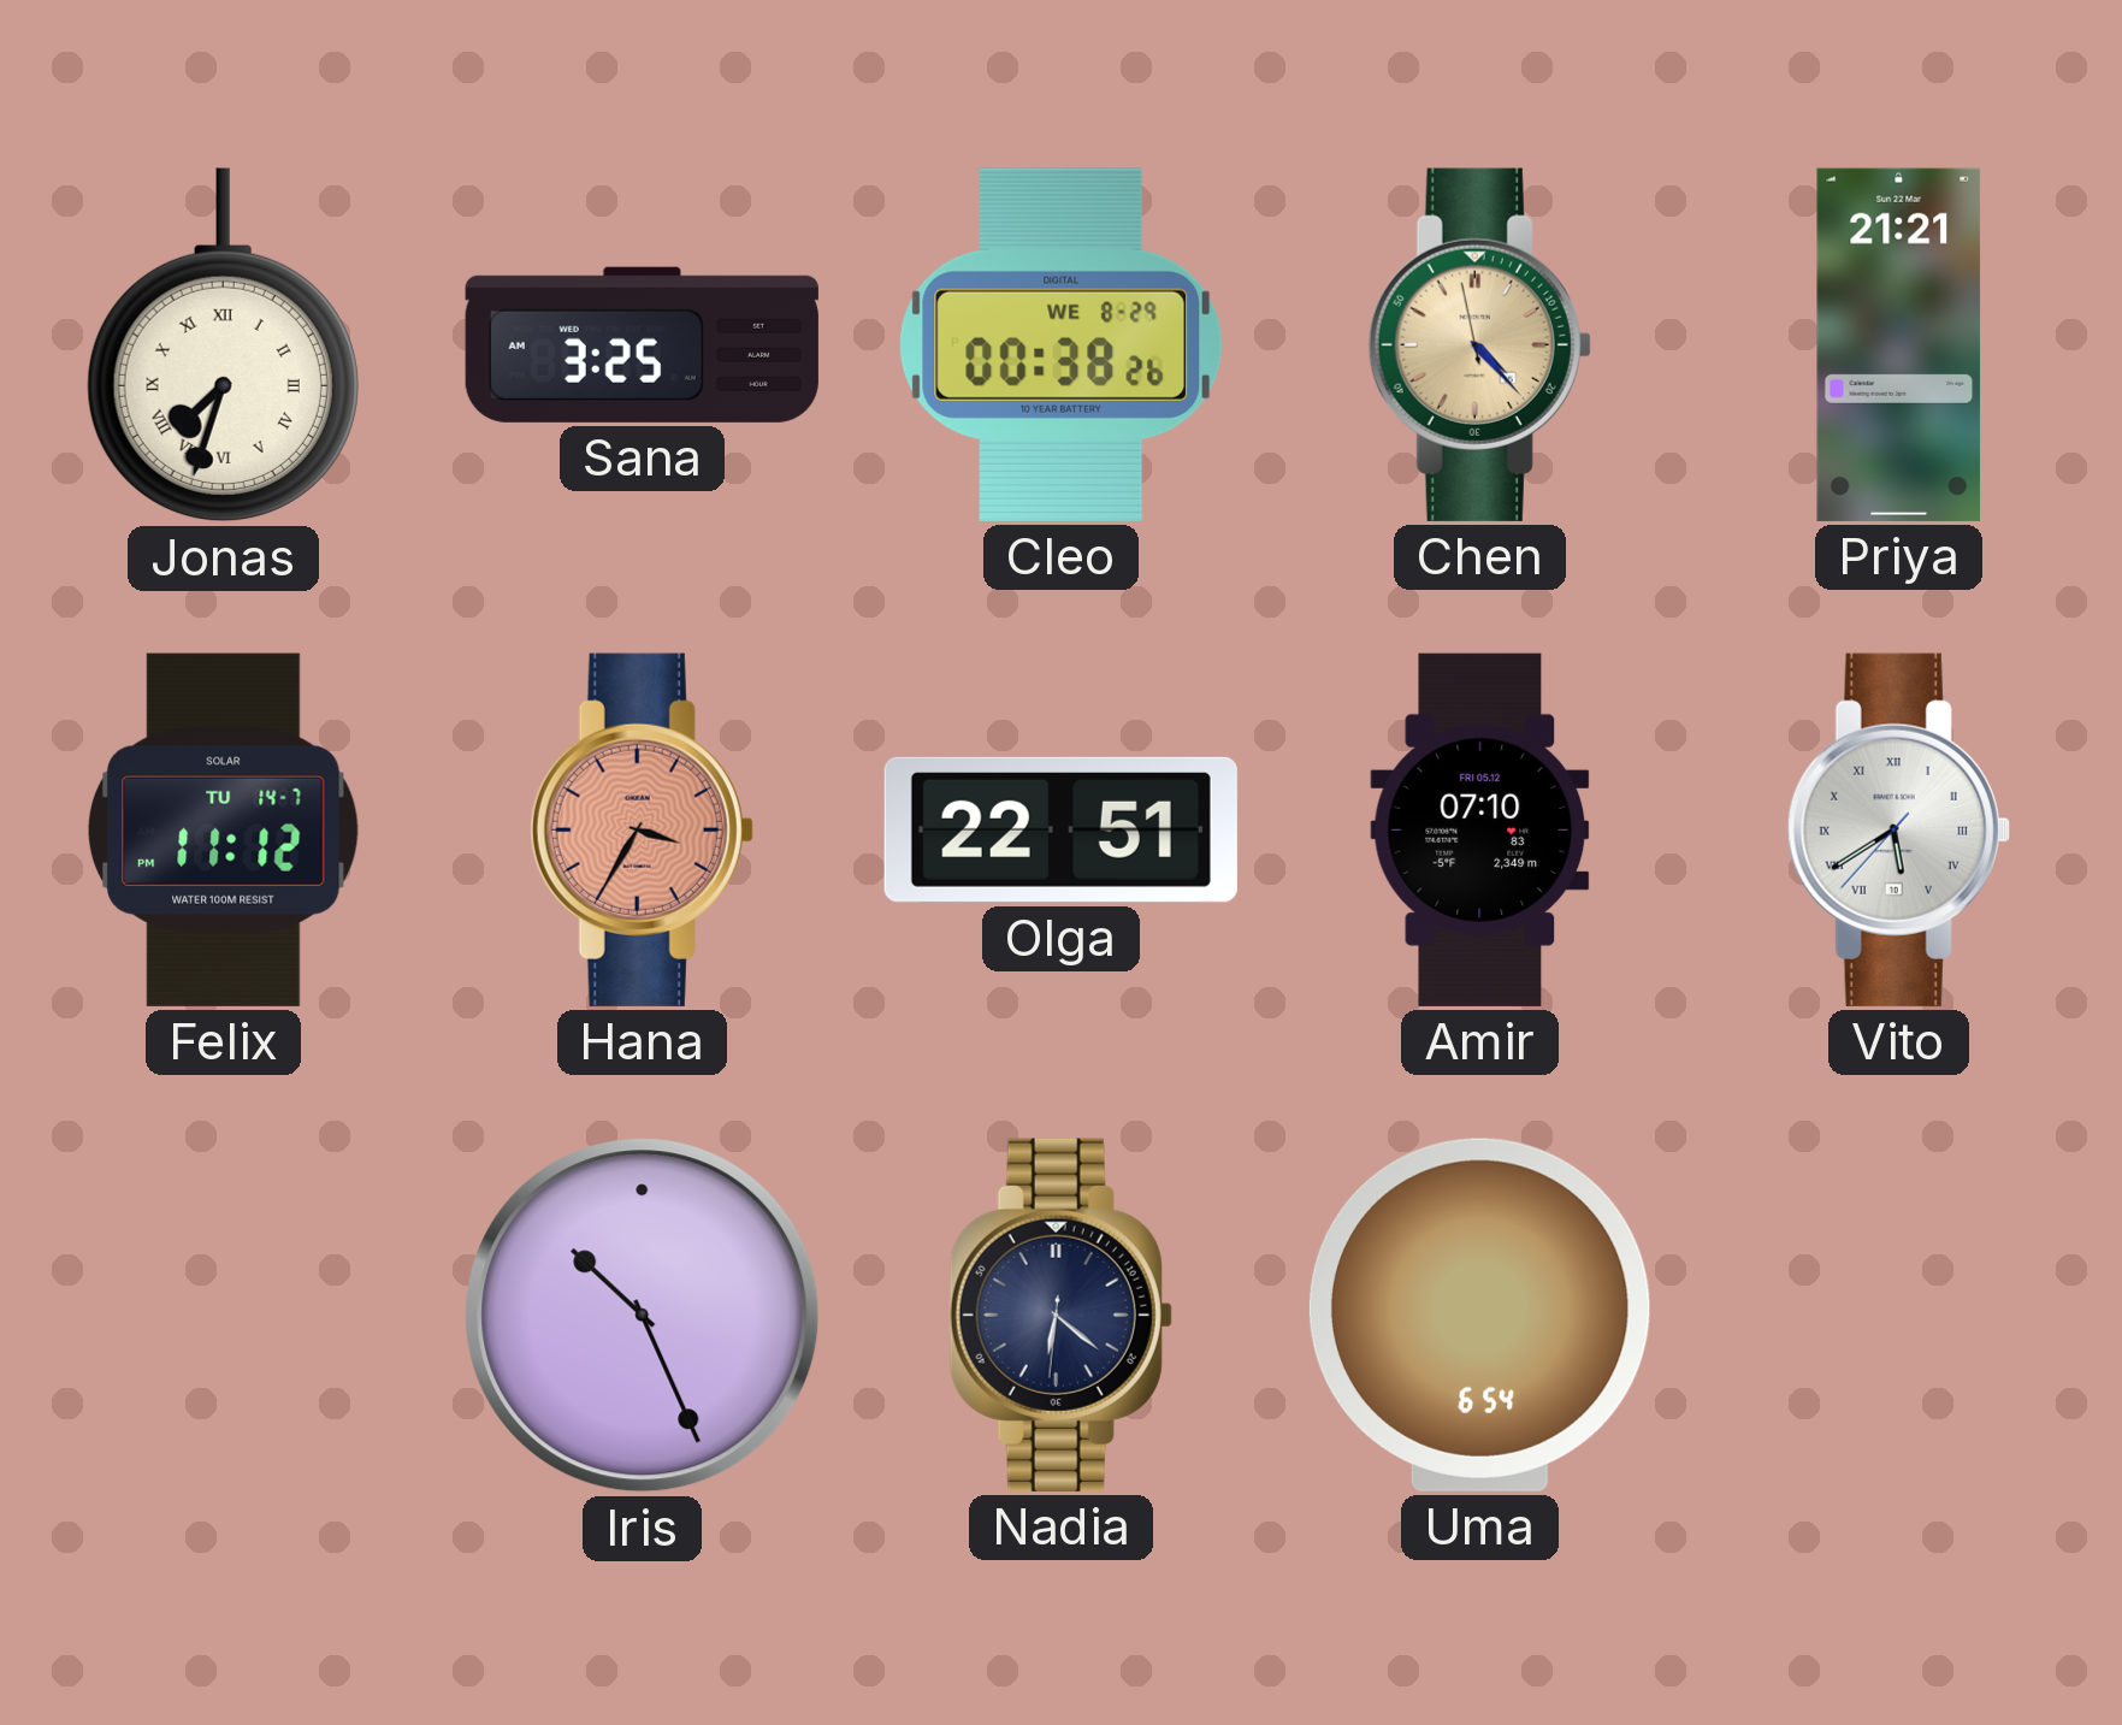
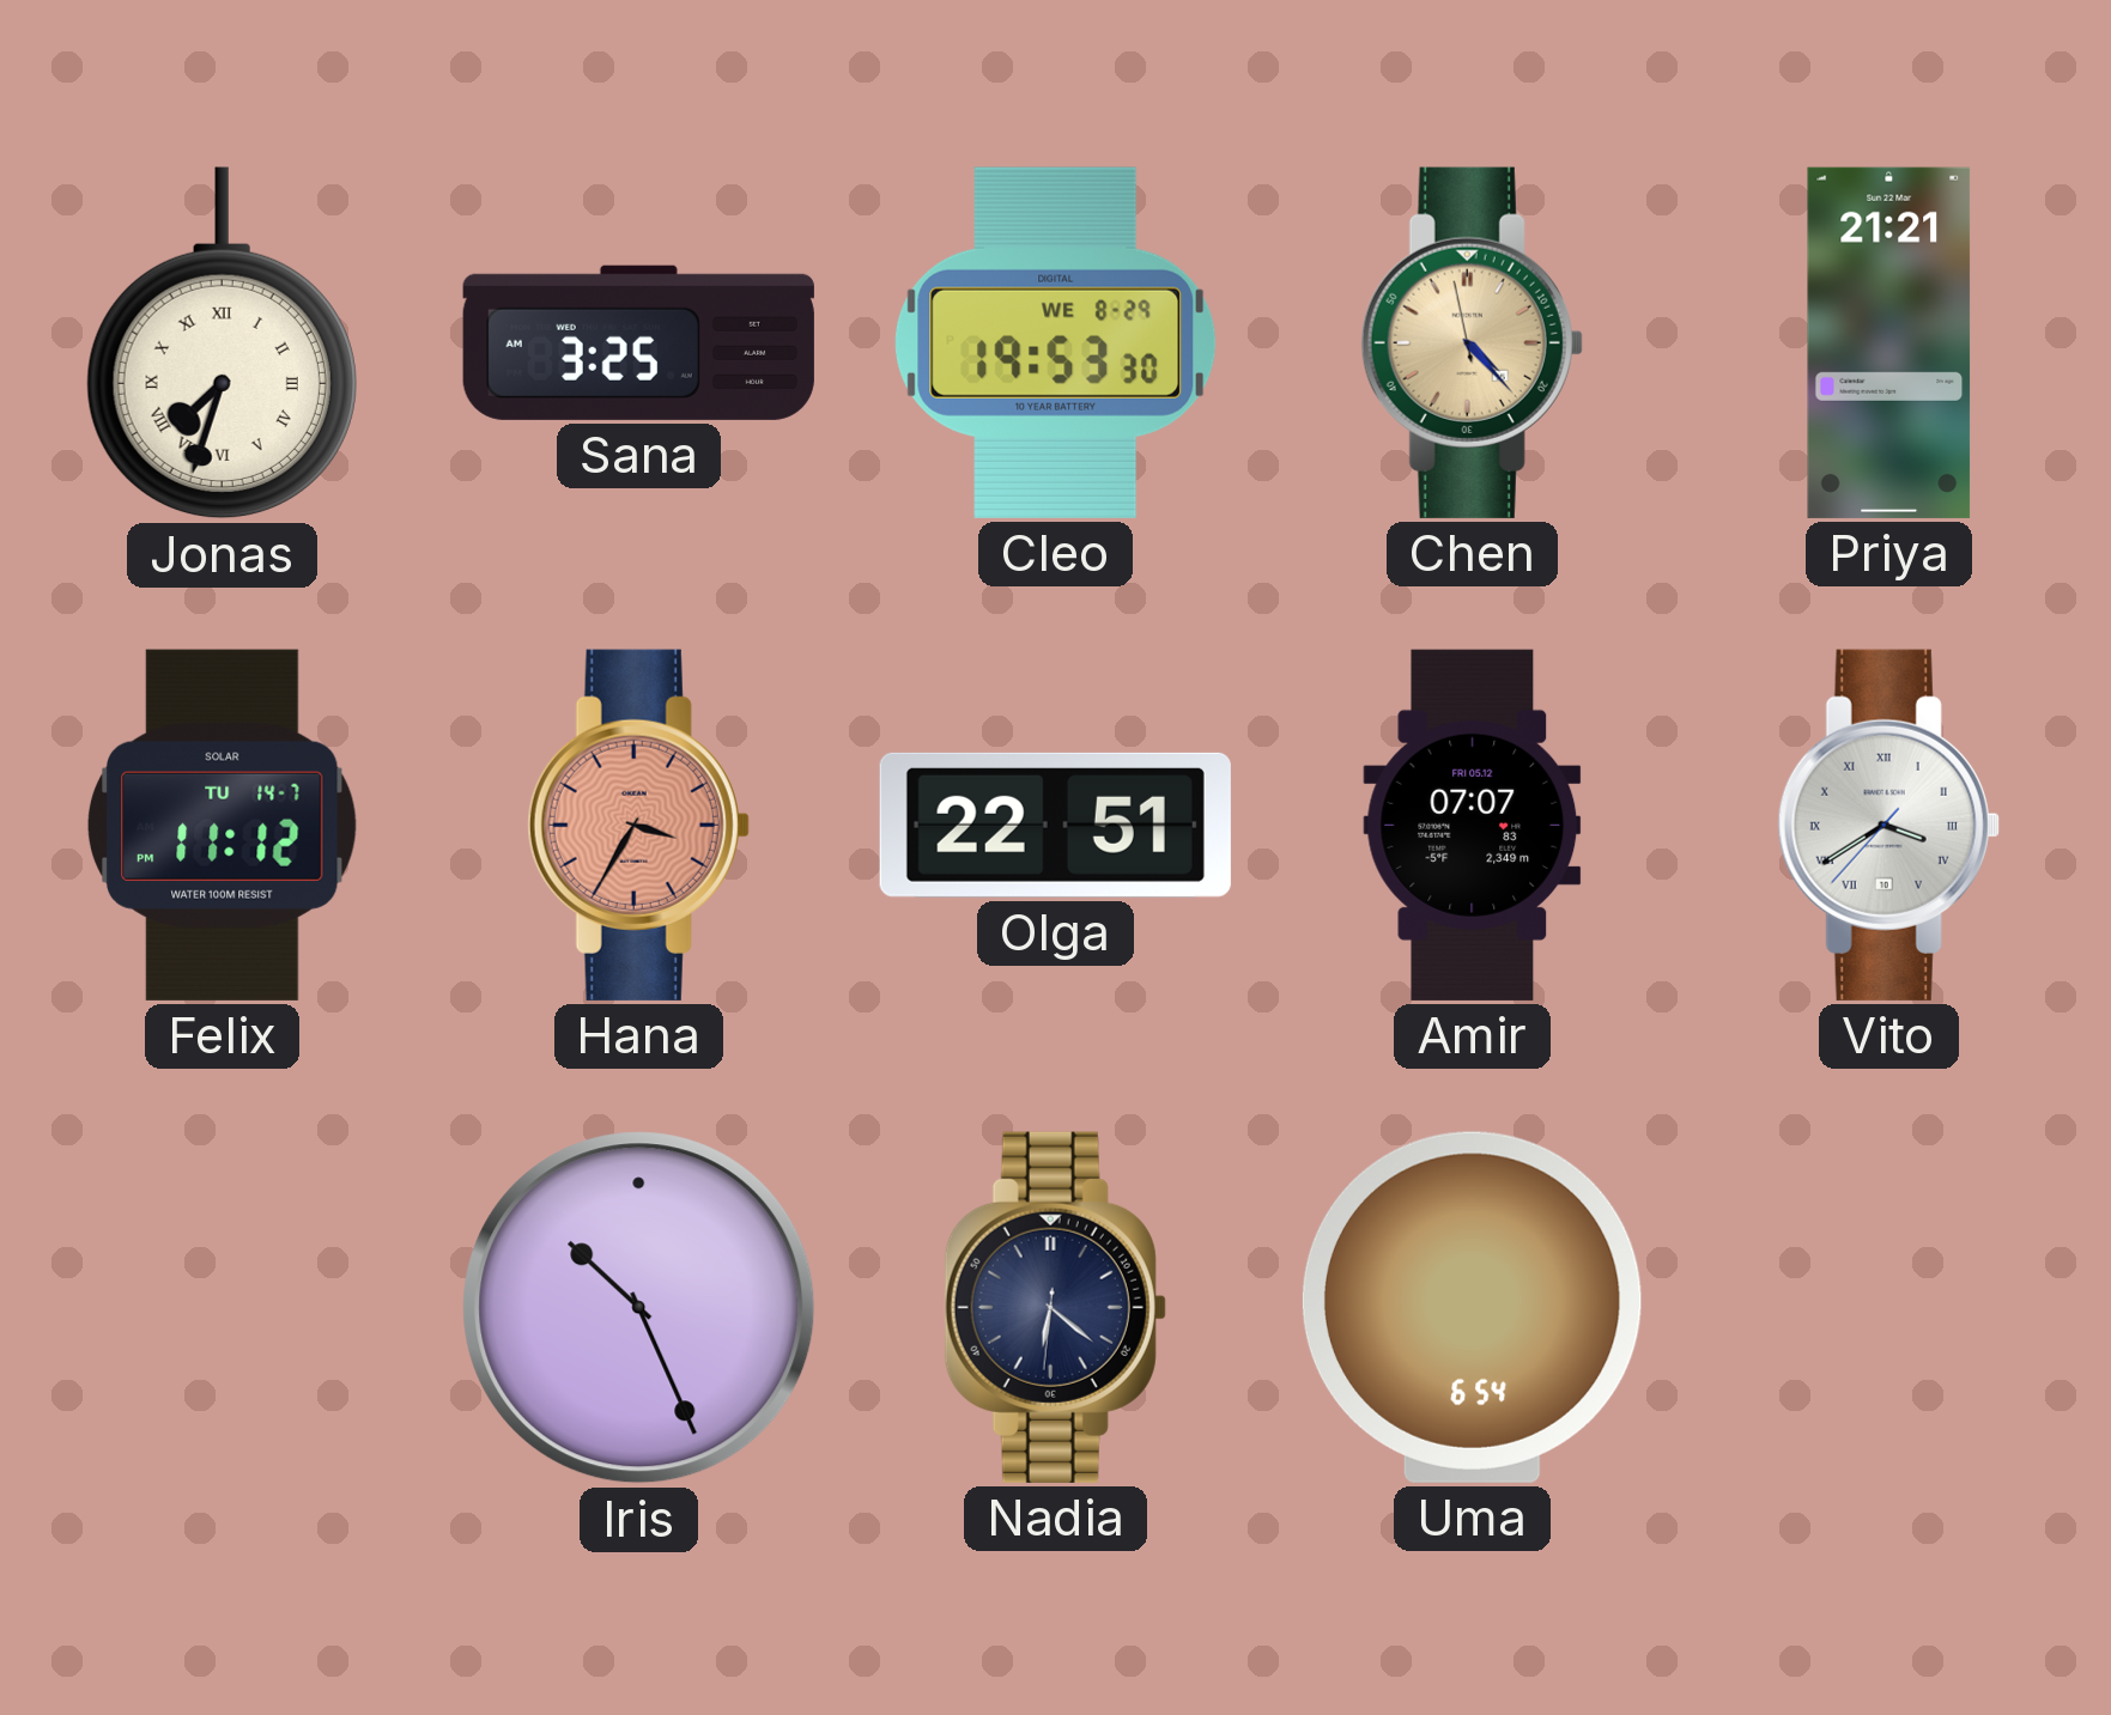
Cleo: 00:38 -> 19:53
Amir: 07:10 -> 07:07
Vito: 5:39 -> 3:39
